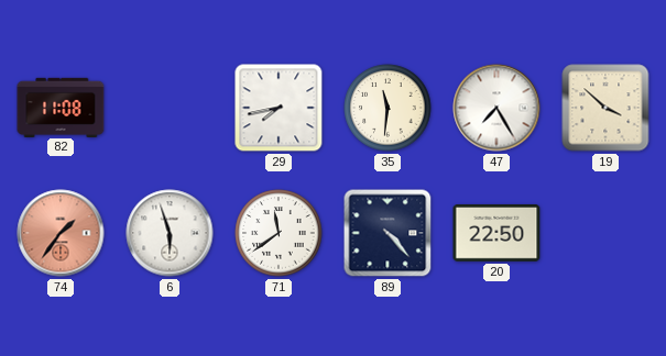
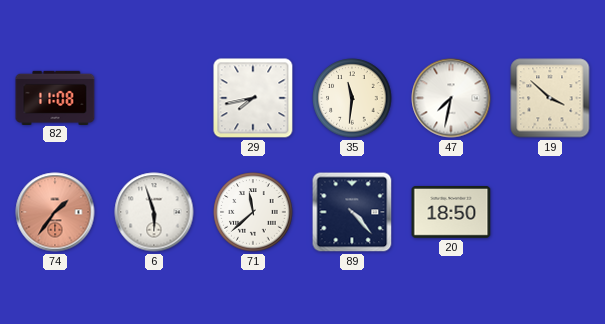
47: 7:25 -> 7:32
71: 11:39 -> 11:38
20: 22:50 -> 18:50
